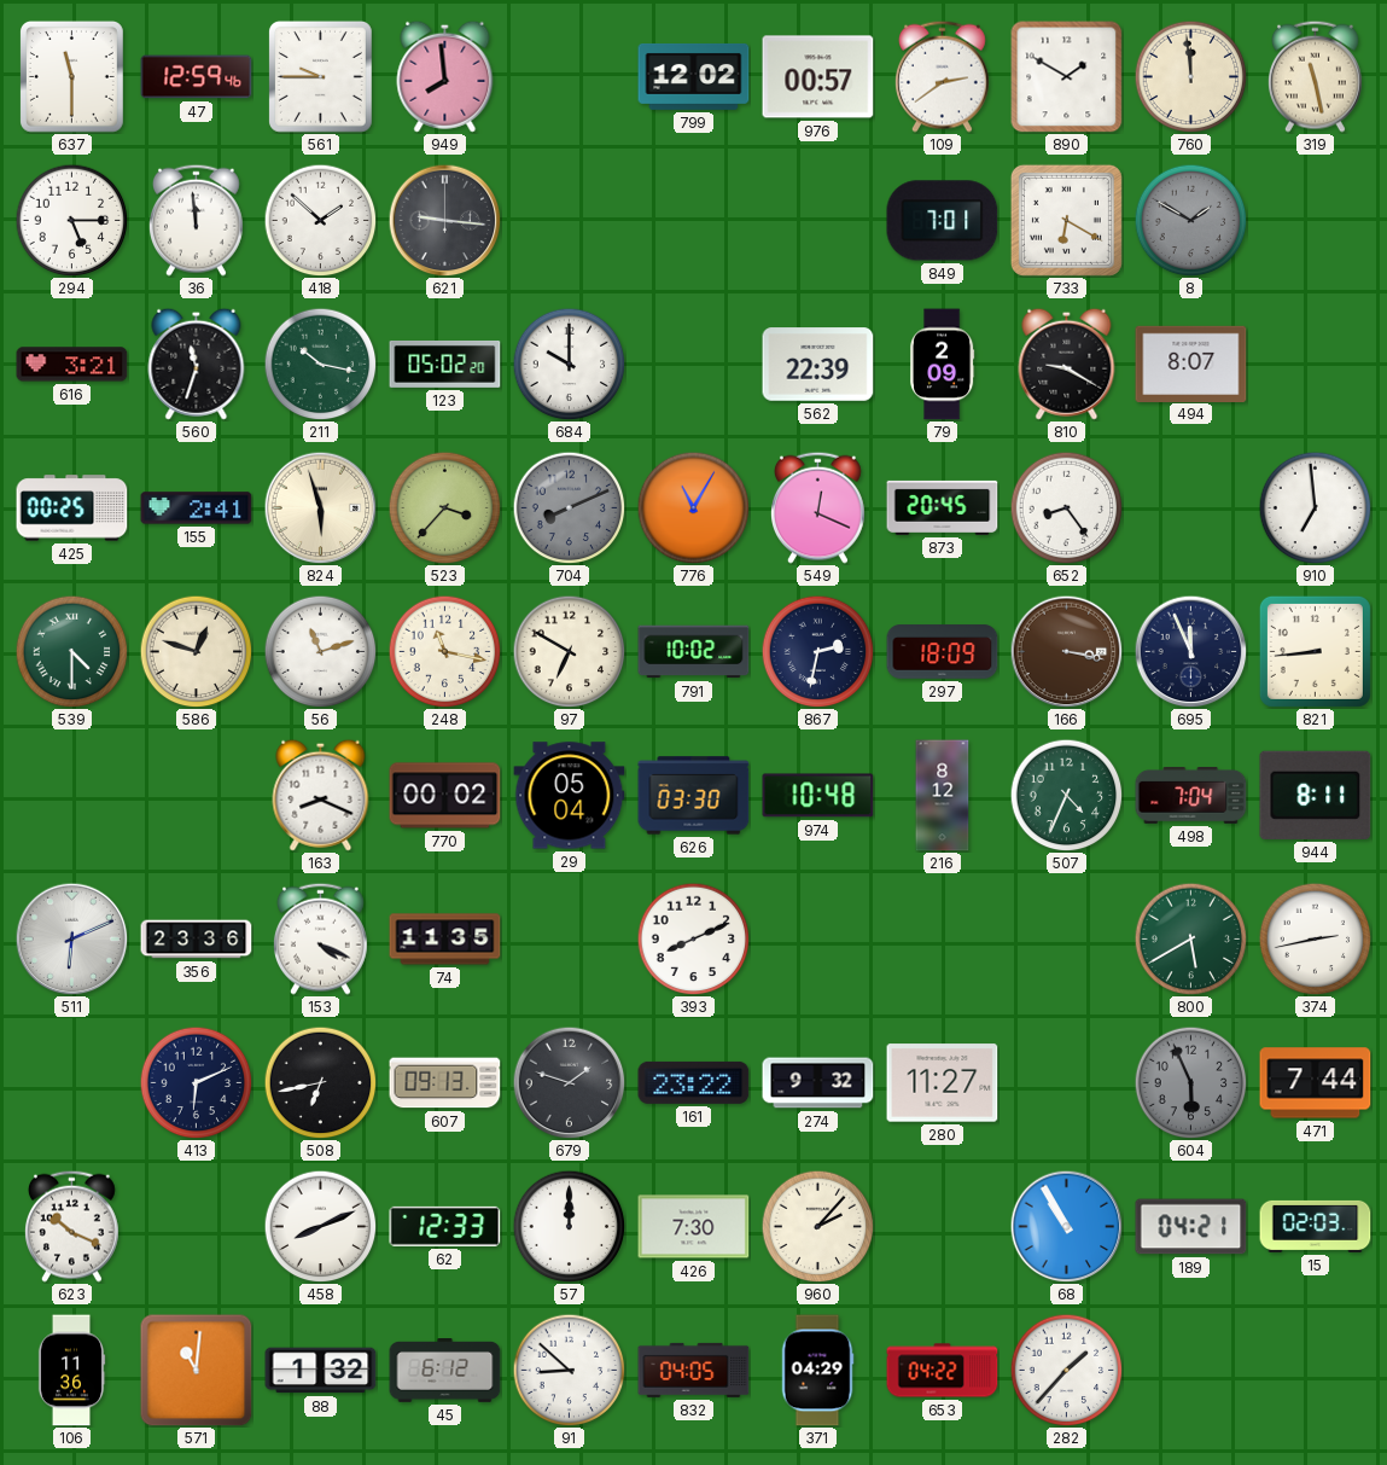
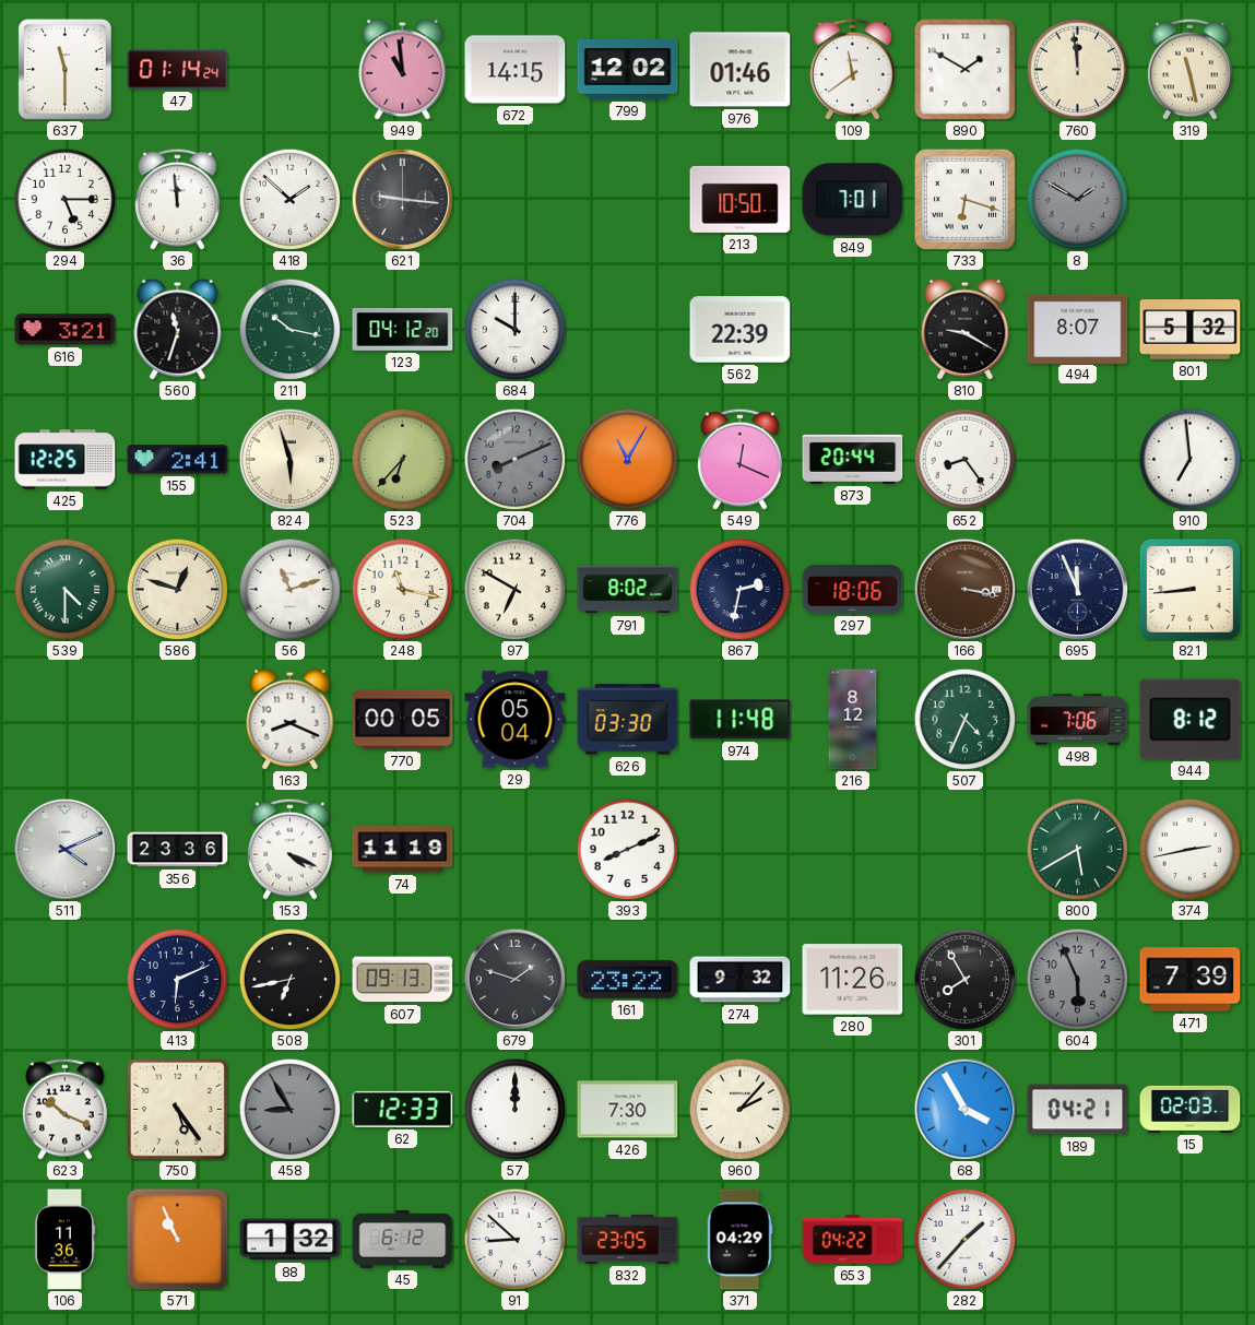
47: 12:59 -> 01:14
561: 9:45 -> none
949: 7:59 -> 10:59
672: none -> 14:15
976: 00:57 -> 01:46
109: 2:39 -> 11:39
213: none -> 10:50
733: 6:20 -> 6:18
123: 05:02 -> 04:12
79: 2:09 -> none
801: none -> 5:32
425: 00:25 -> 12:25
523: 3:37 -> 6:37
873: 20:45 -> 20:44
791: 10:02 -> 8:02
297: 18:09 -> 18:06
770: 00:02 -> 00:05
974: 10:48 -> 11:48
498: 7:04 -> 7:06
944: 8:11 -> 8:12
511: 6:11 -> 4:11
74: 11:35 -> 11:19
280: 11:27 -> 11:26
301: none -> 7:55
471: 7:44 -> 7:39
750: none -> 5:24
458: 8:11 -> 8:55
458 dial: white -> grey
68: 10:55 -> 3:55
571: 11:01 -> 10:56
832: 04:05 -> 23:05
